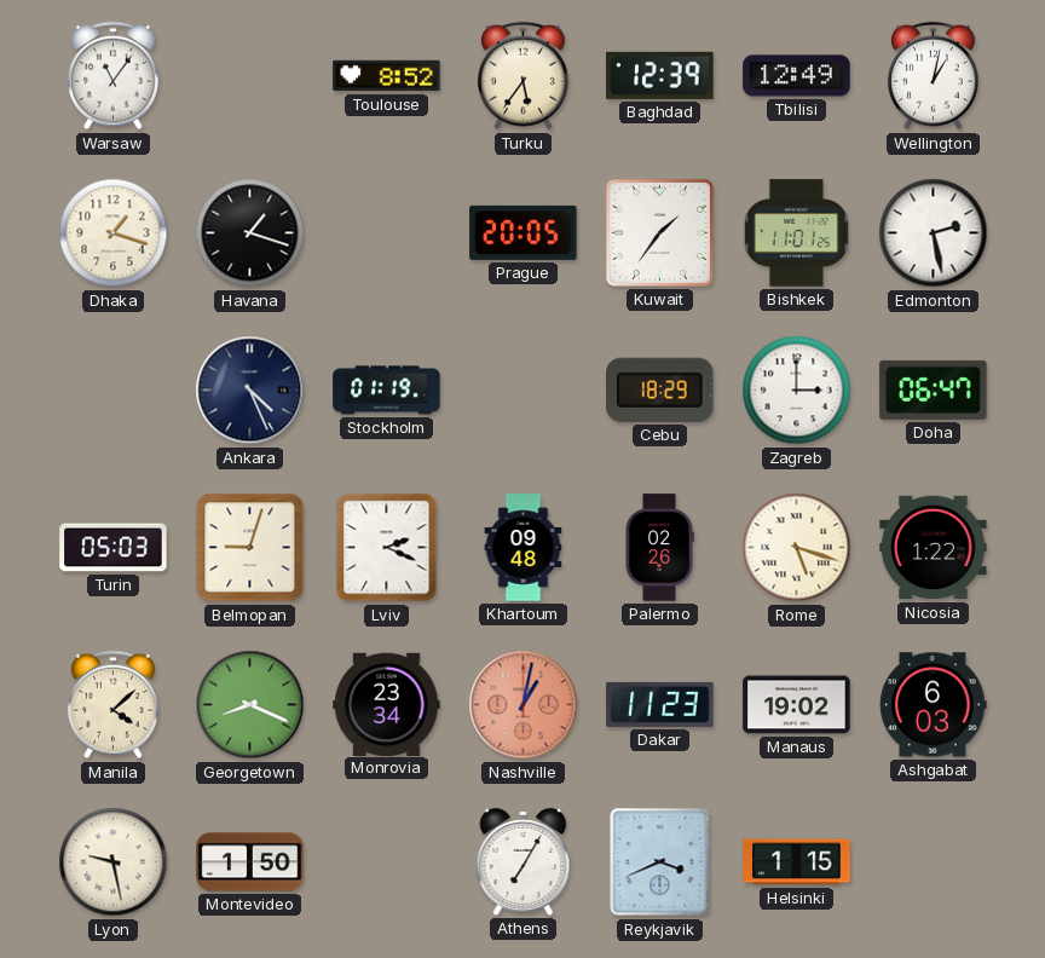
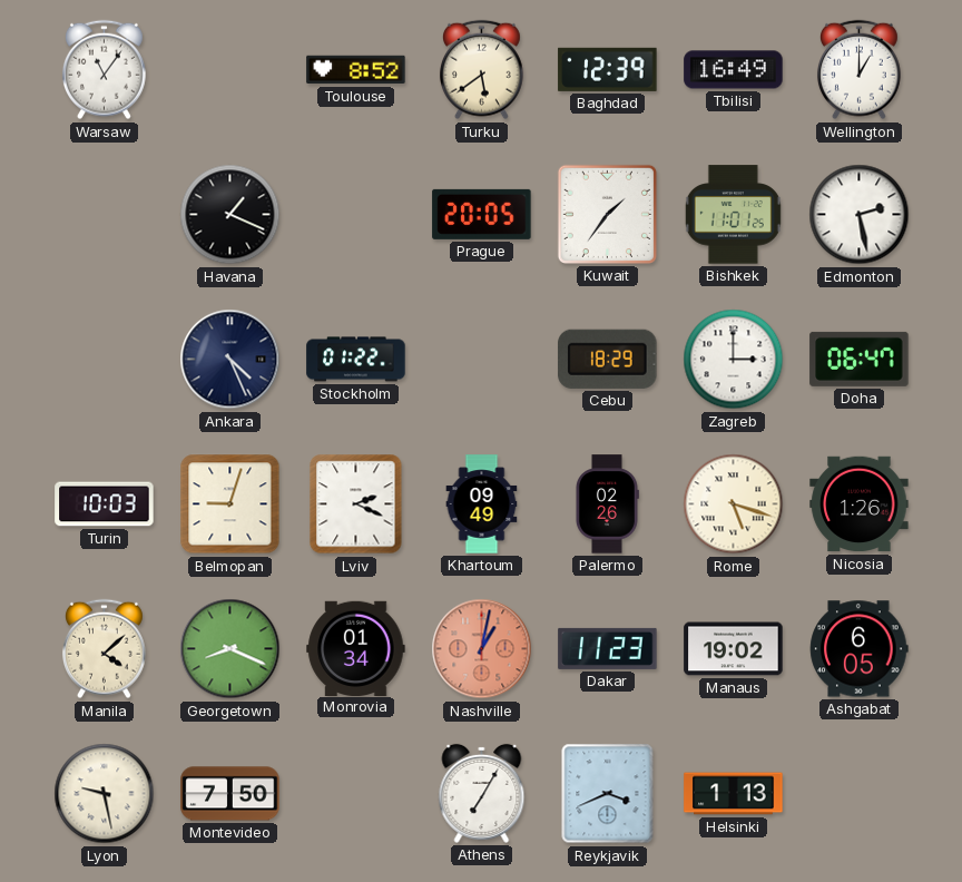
Turku: 5:36 -> 5:39
Tbilisi: 12:49 -> 16:49
Wellington: 1:02 -> 1:00
Dhaka: 1:18 -> none
Havana: 1:18 -> 1:19
Stockholm: 01:19 -> 01:22
Turin: 05:03 -> 10:03
Khartoum: 09:48 -> 09:49
Nicosia: 1:22 -> 1:26
Monrovia: 23:34 -> 01:34
Ashgabat: 6:03 -> 6:05
Montevideo: 1:50 -> 7:50
Helsinki: 1:15 -> 1:13
